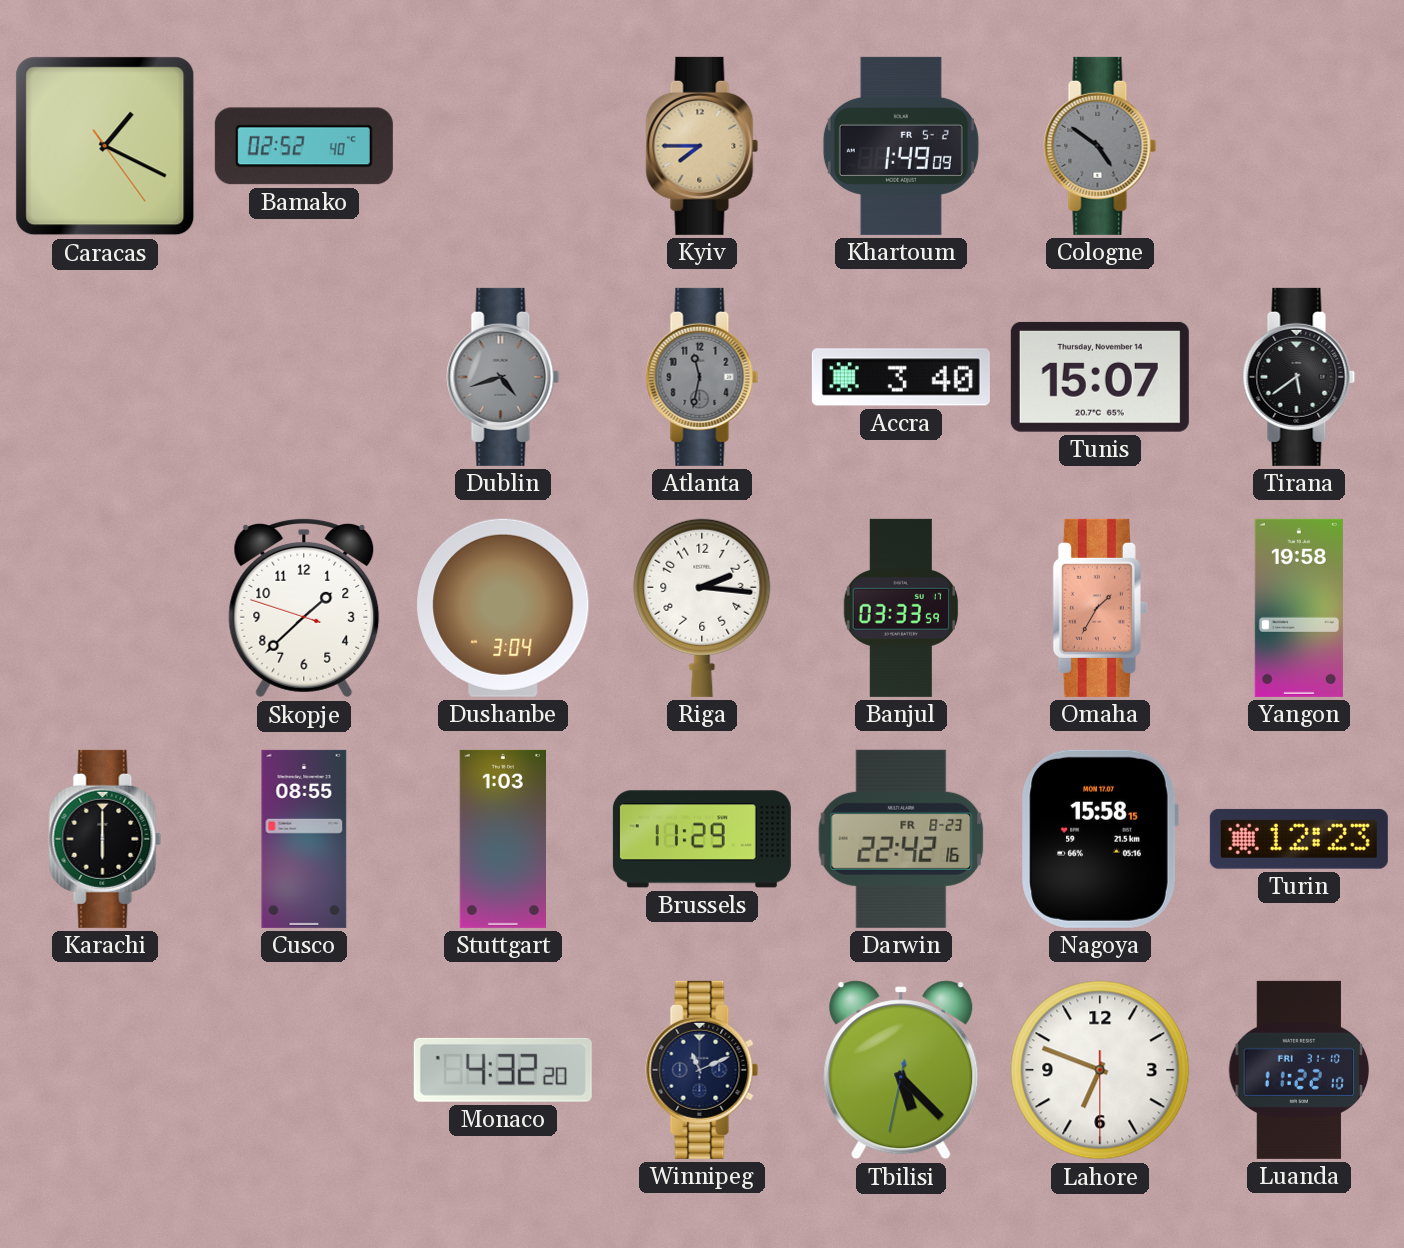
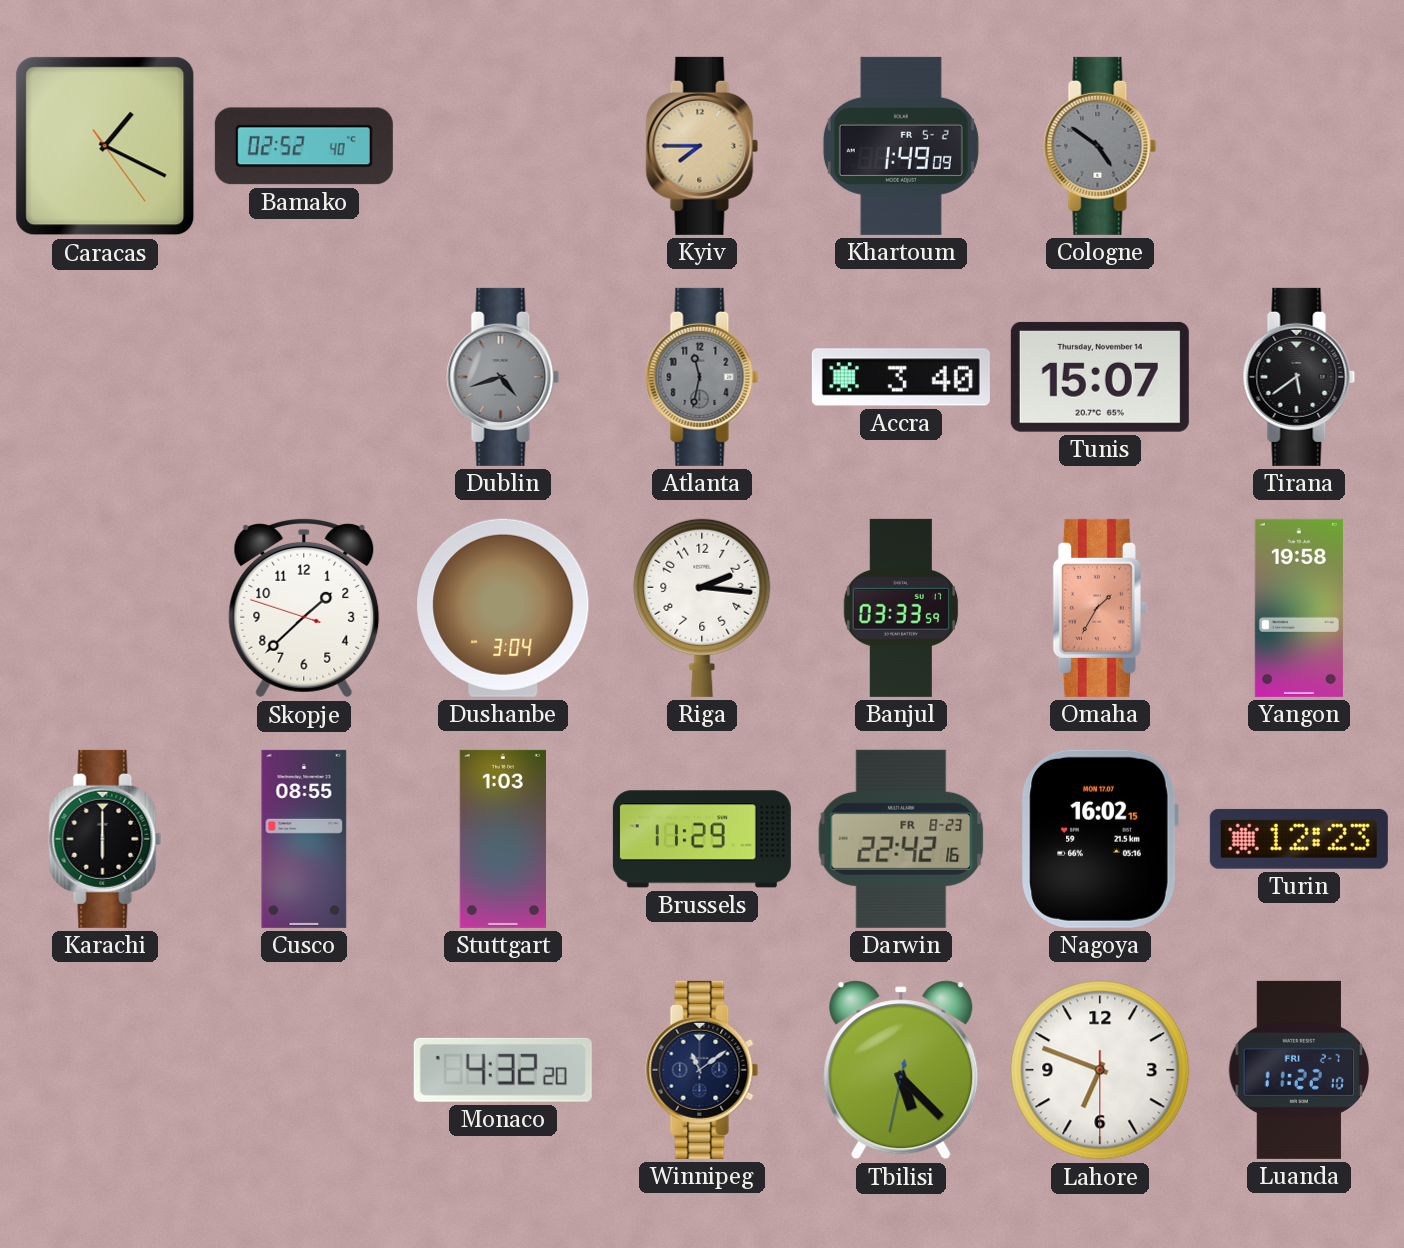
Nagoya: 15:58 -> 16:02
Winnipeg: 11:11 -> 11:09
Luanda date: FRI 31-10 -> FRI 2-7
